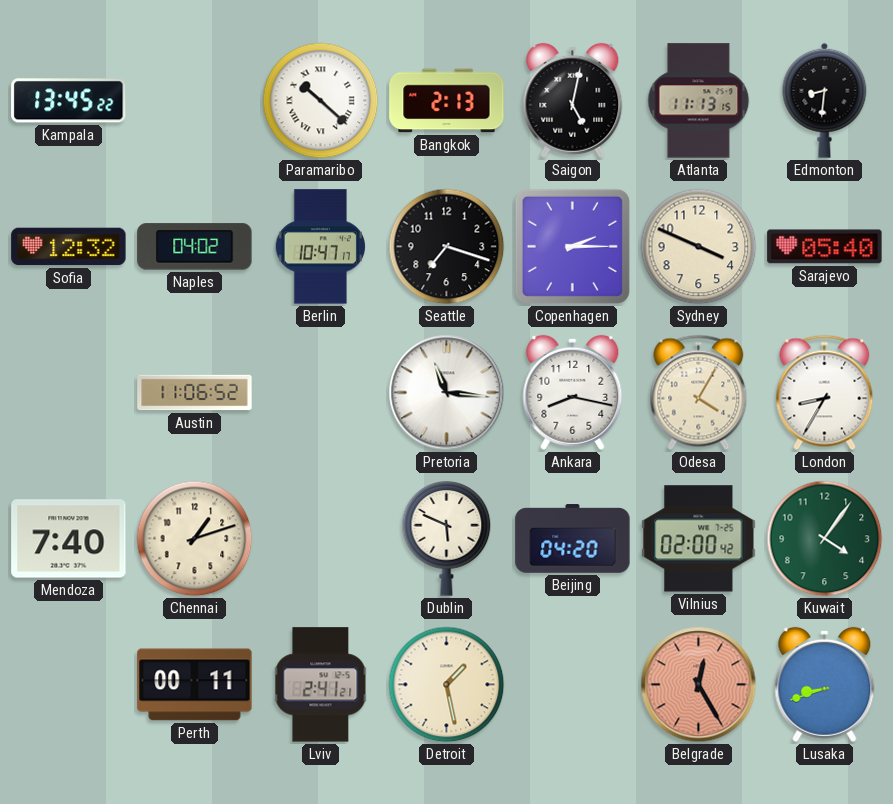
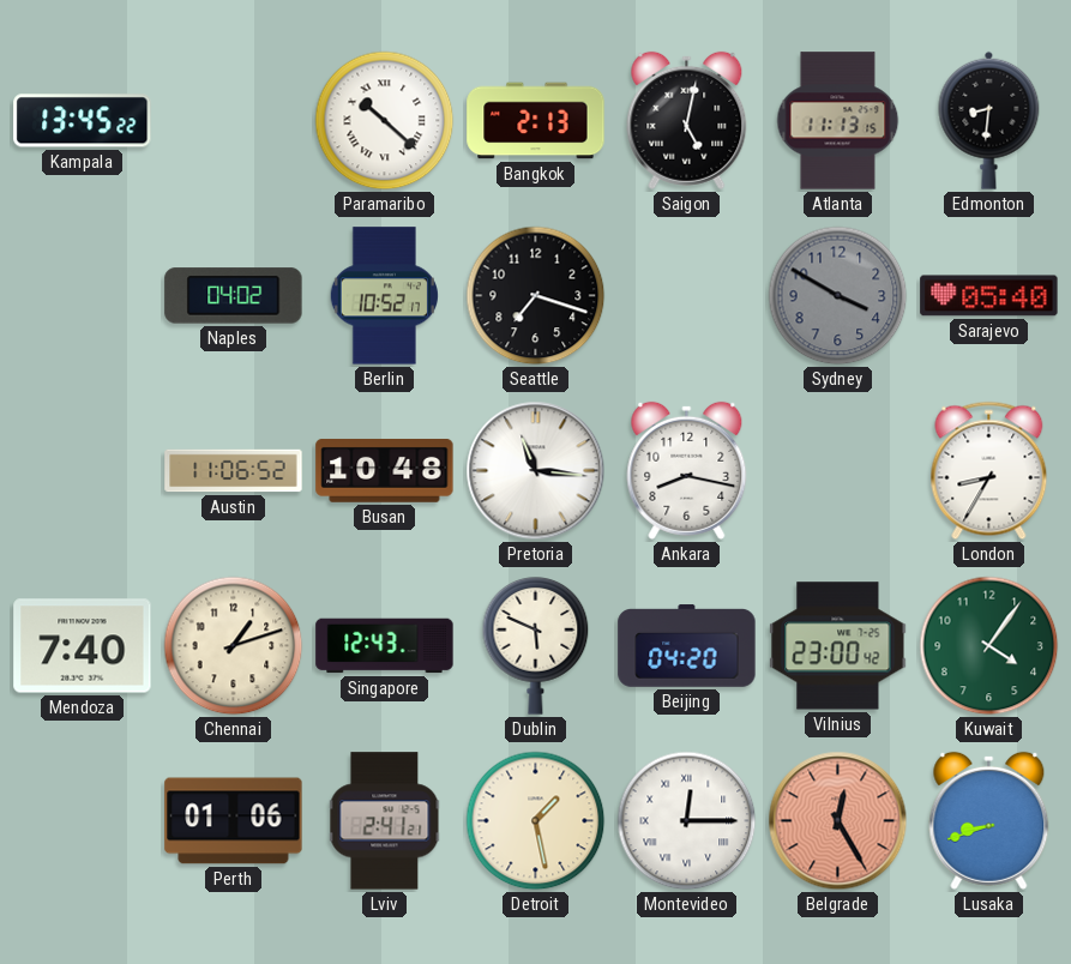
Sofia: 12:32 -> none
Berlin: 10:47 -> 10:52
Copenhagen: 2:15 -> none
Sydney: 3:49 -> 3:50
Sydney dial: cream -> grey
Busan: none -> 10:48
Odesa: 4:05 -> none
Singapore: none -> 12:43
Vilnius: 02:00 -> 23:00
Perth: 00:11 -> 01:06
Montevideo: none -> 12:15
